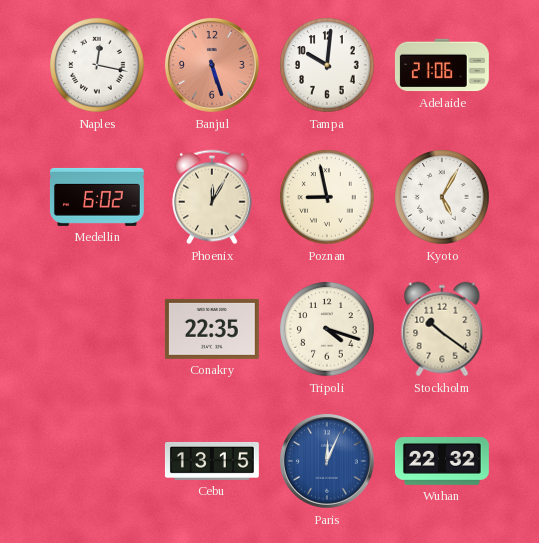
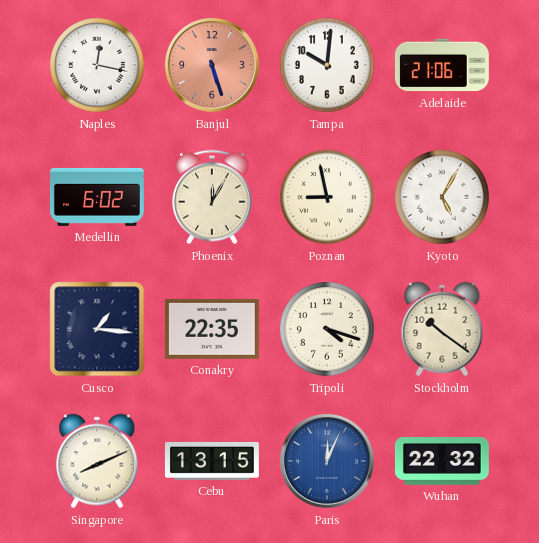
Cusco: none -> 1:16
Singapore: none -> 8:11
